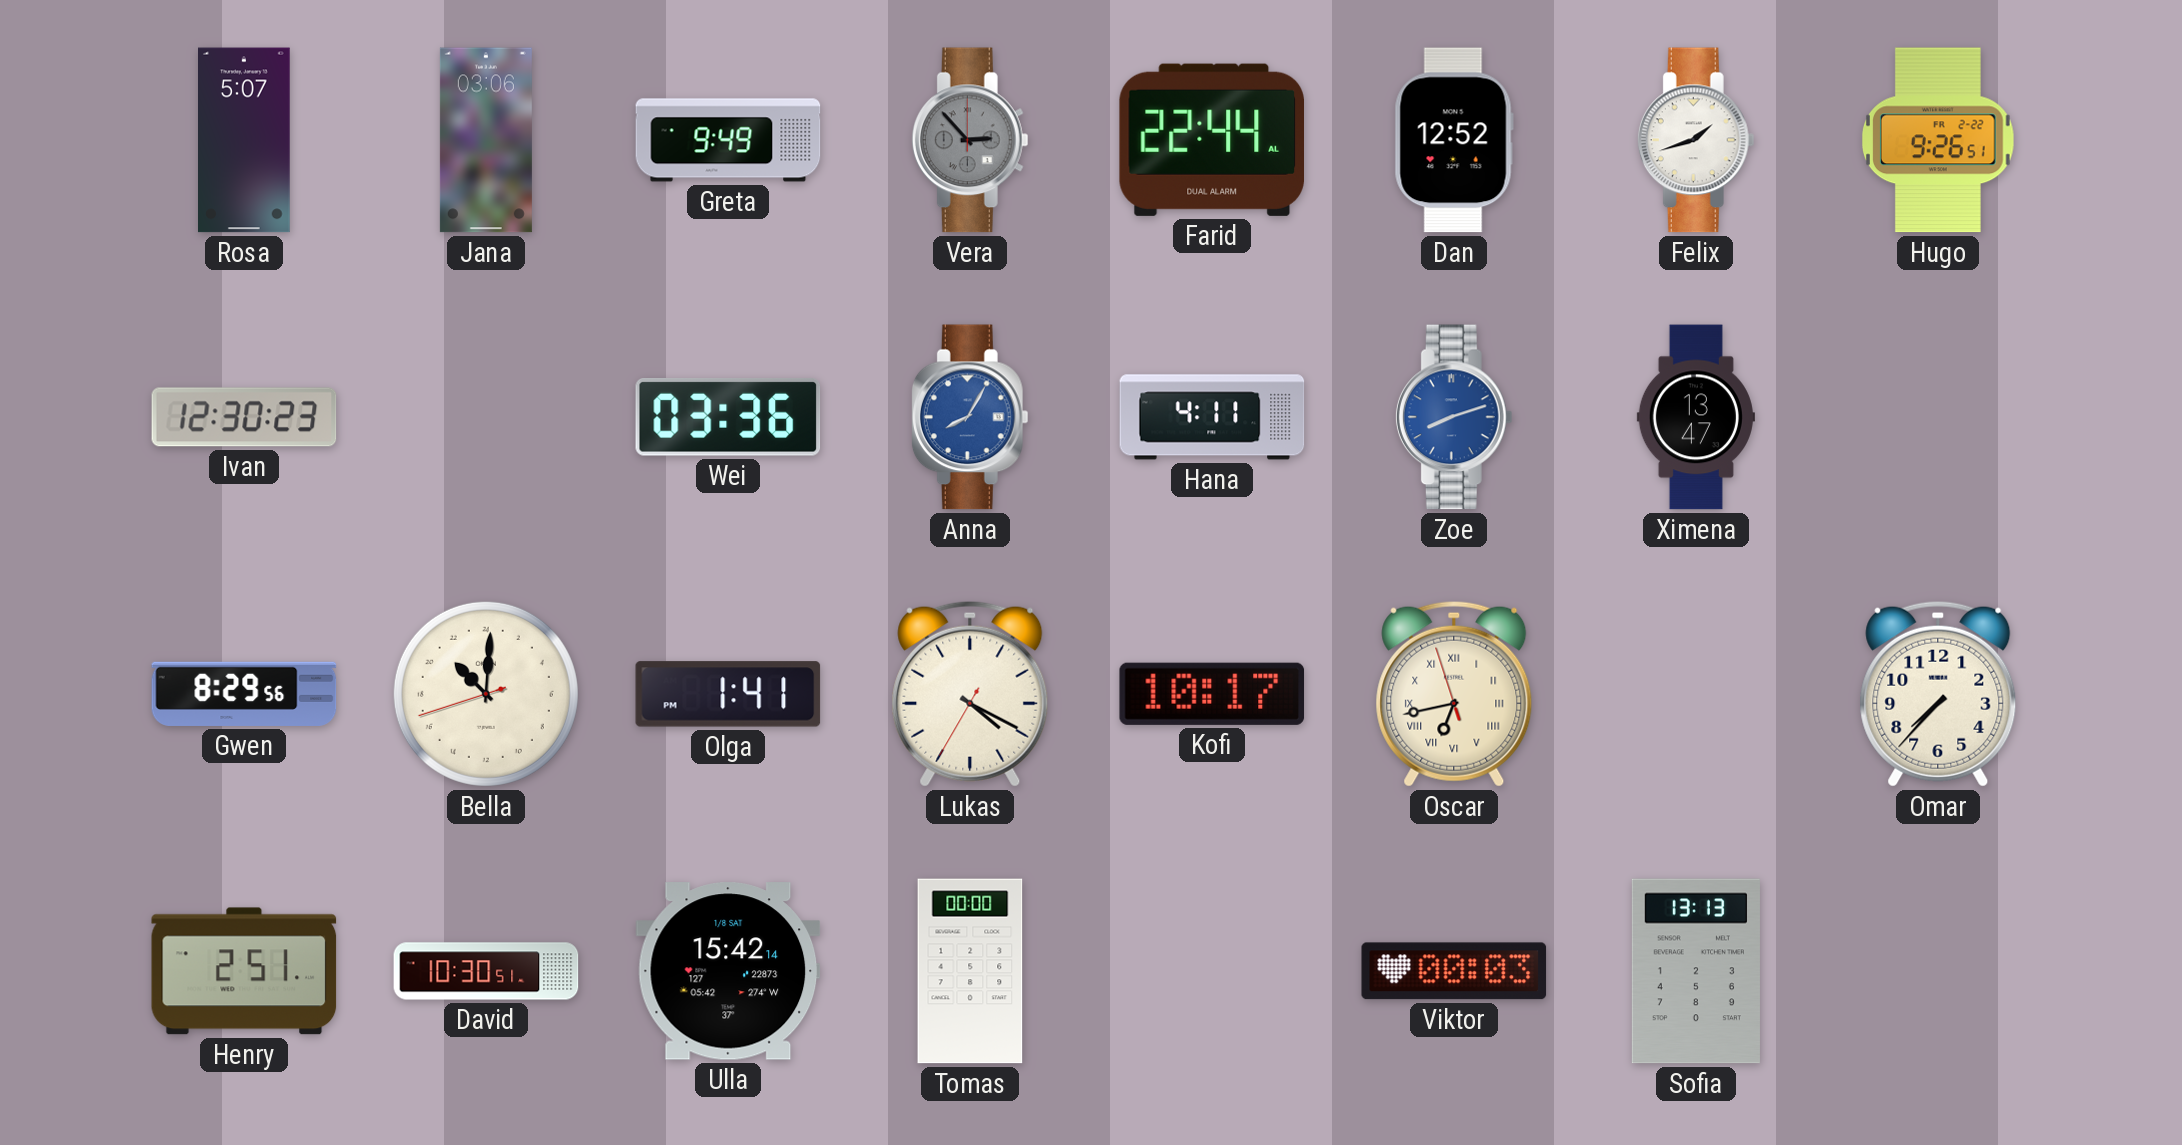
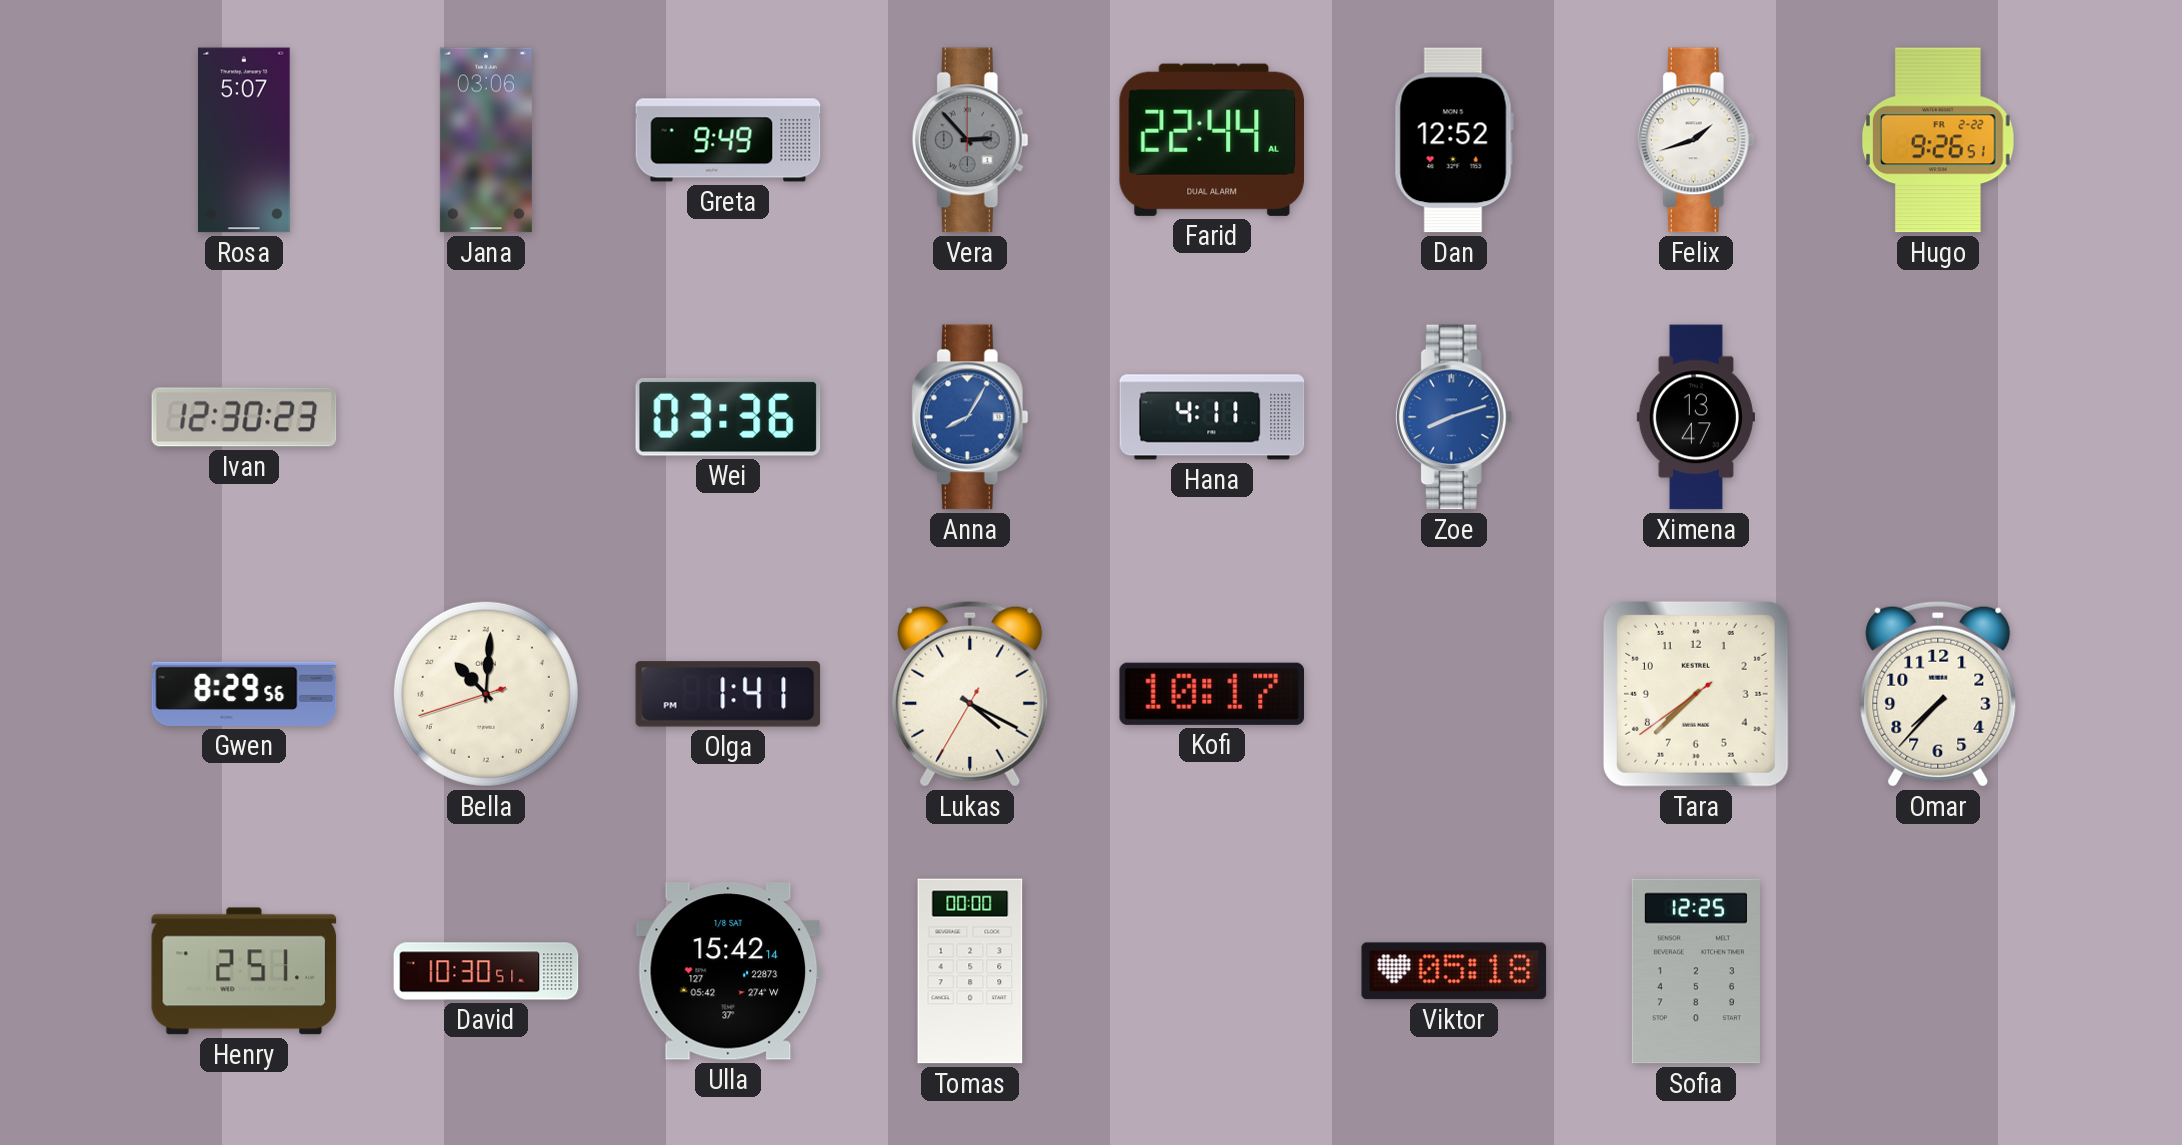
Oscar: 6:42 -> none
Tara: none -> 7:37
Viktor: 00:03 -> 05:18
Sofia: 13:13 -> 12:25
